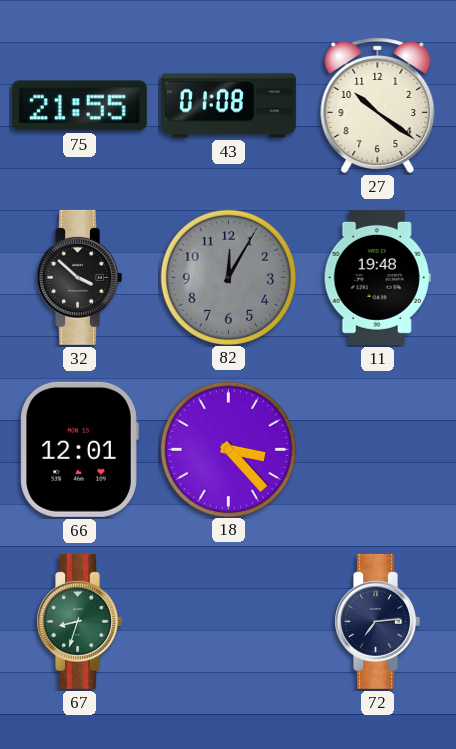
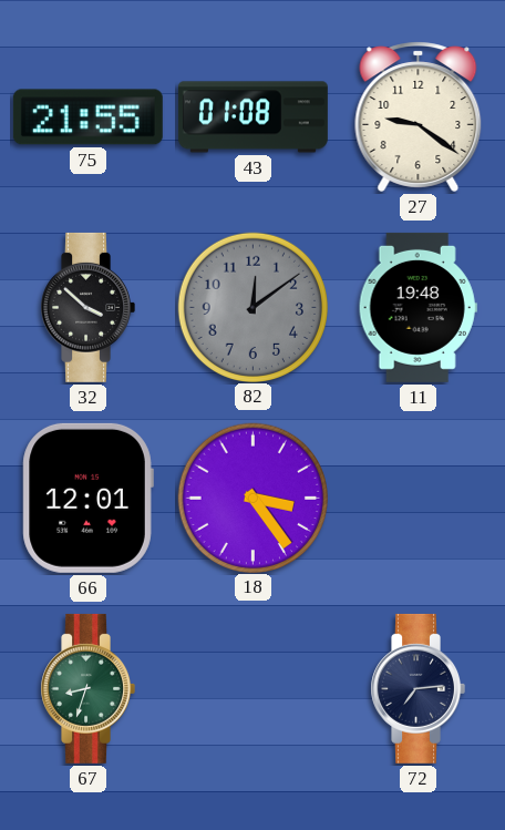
27: 10:21 -> 9:21
82: 12:05 -> 12:09
18: 3:23 -> 3:24
